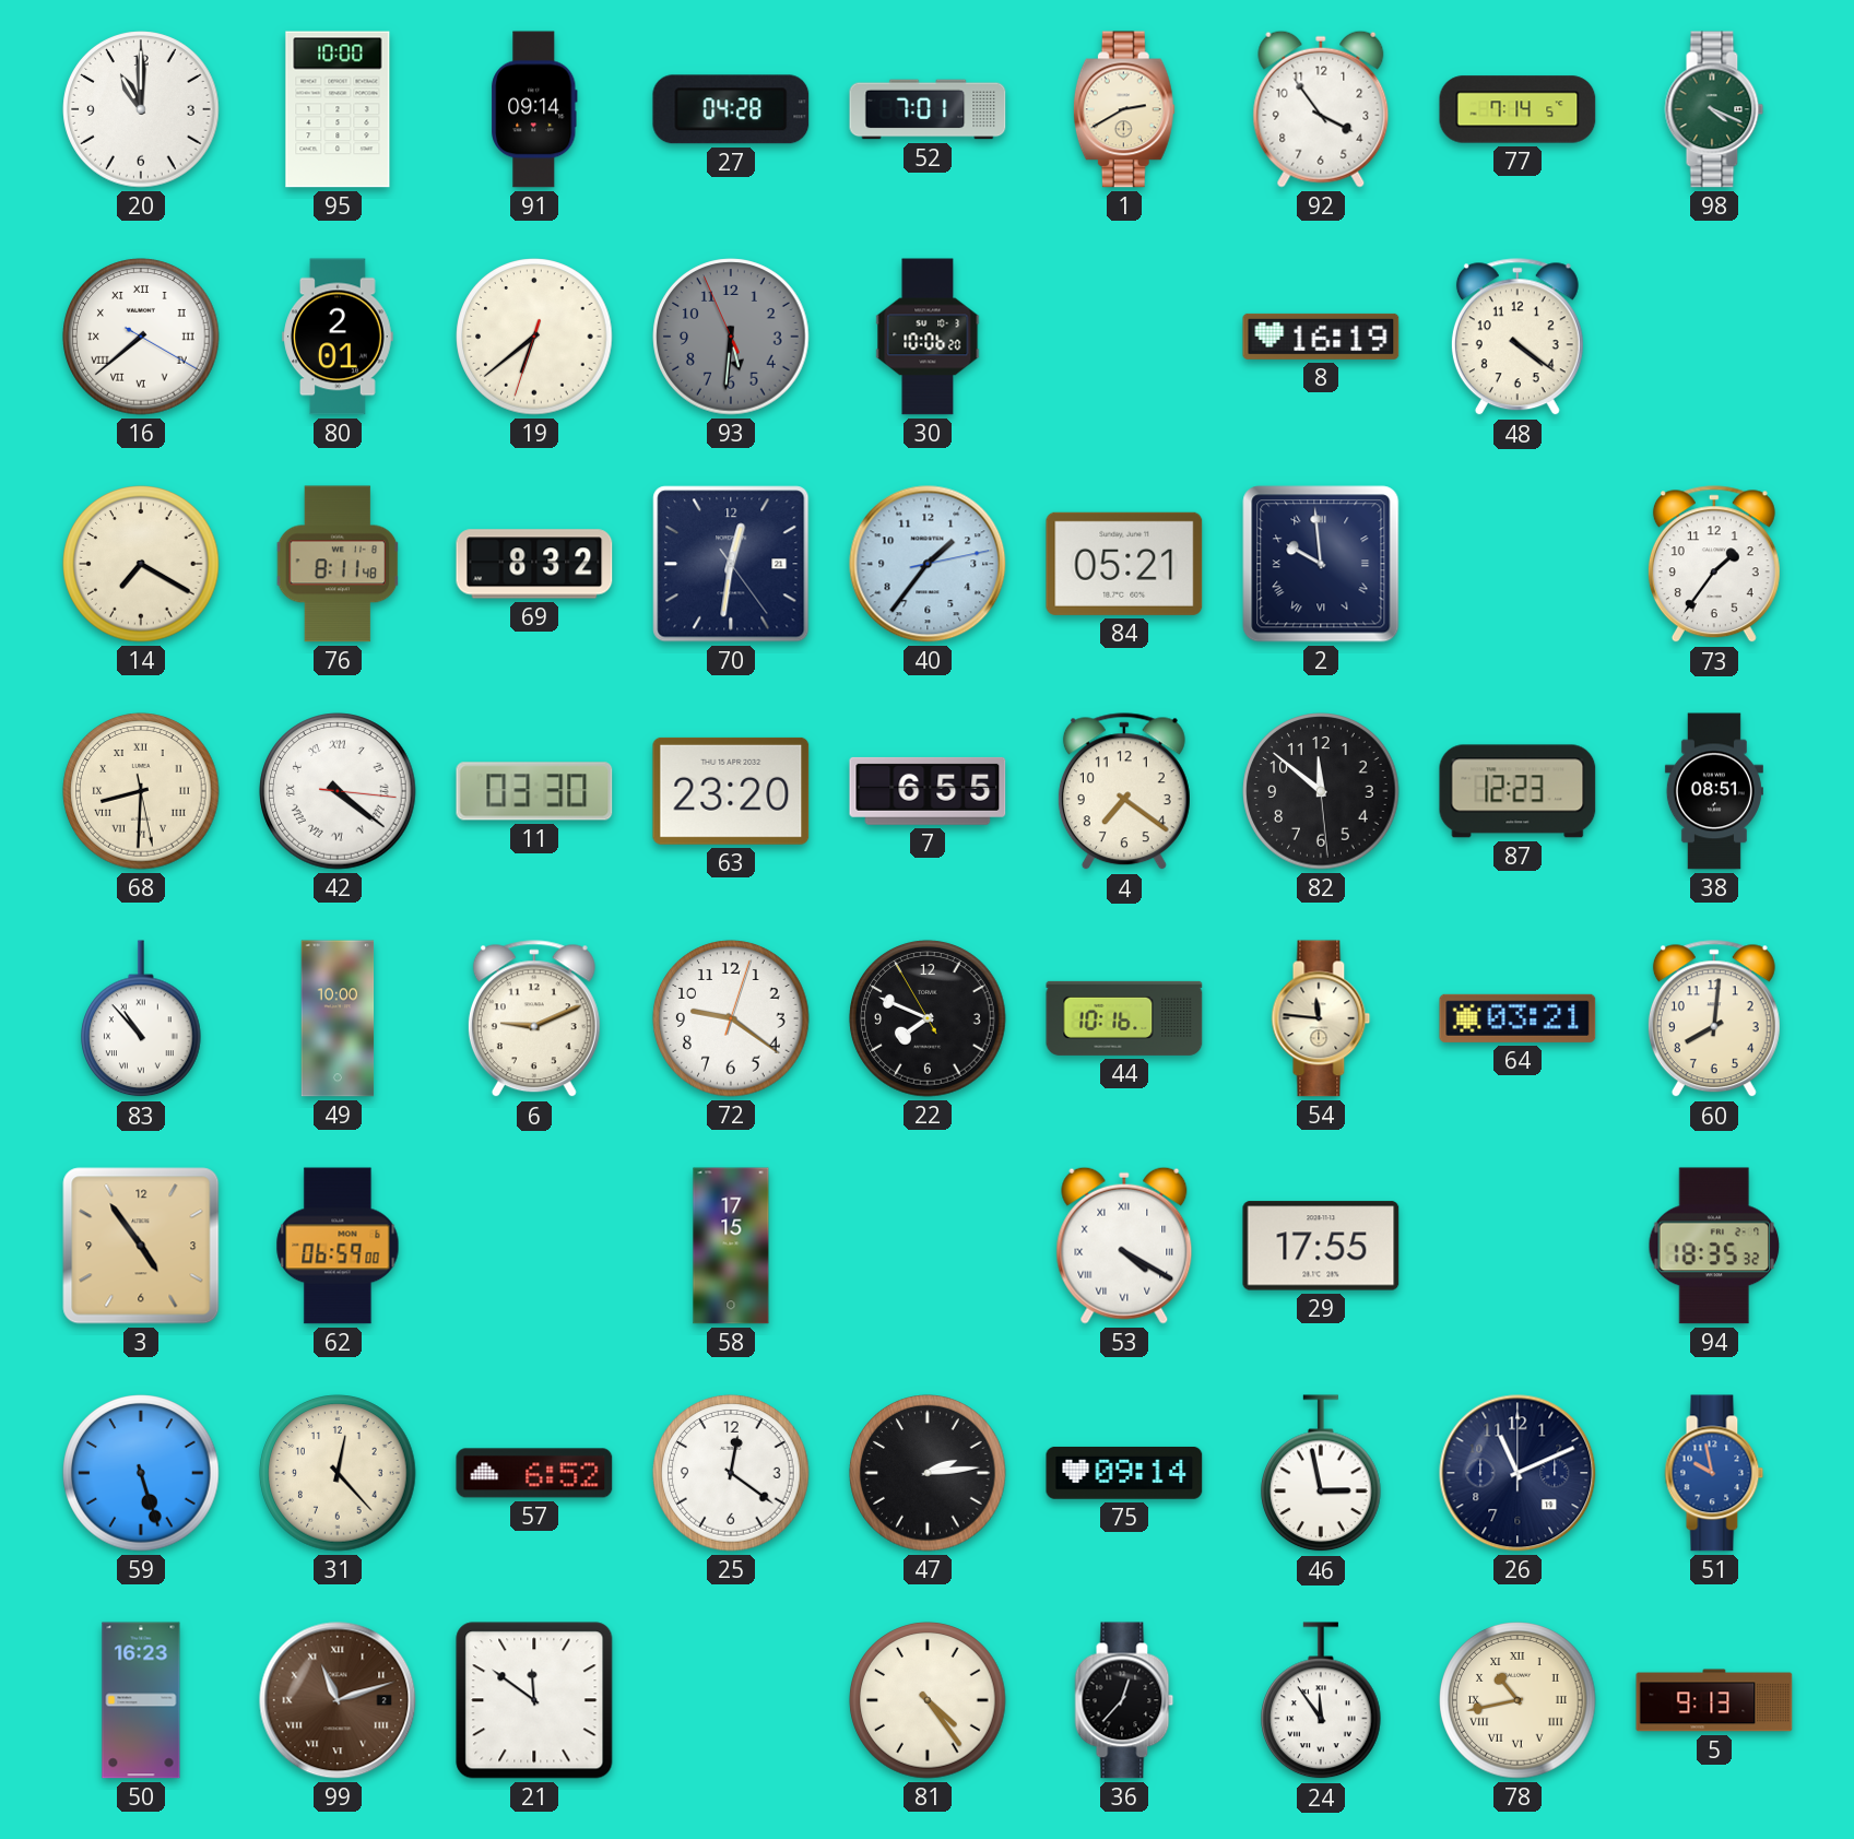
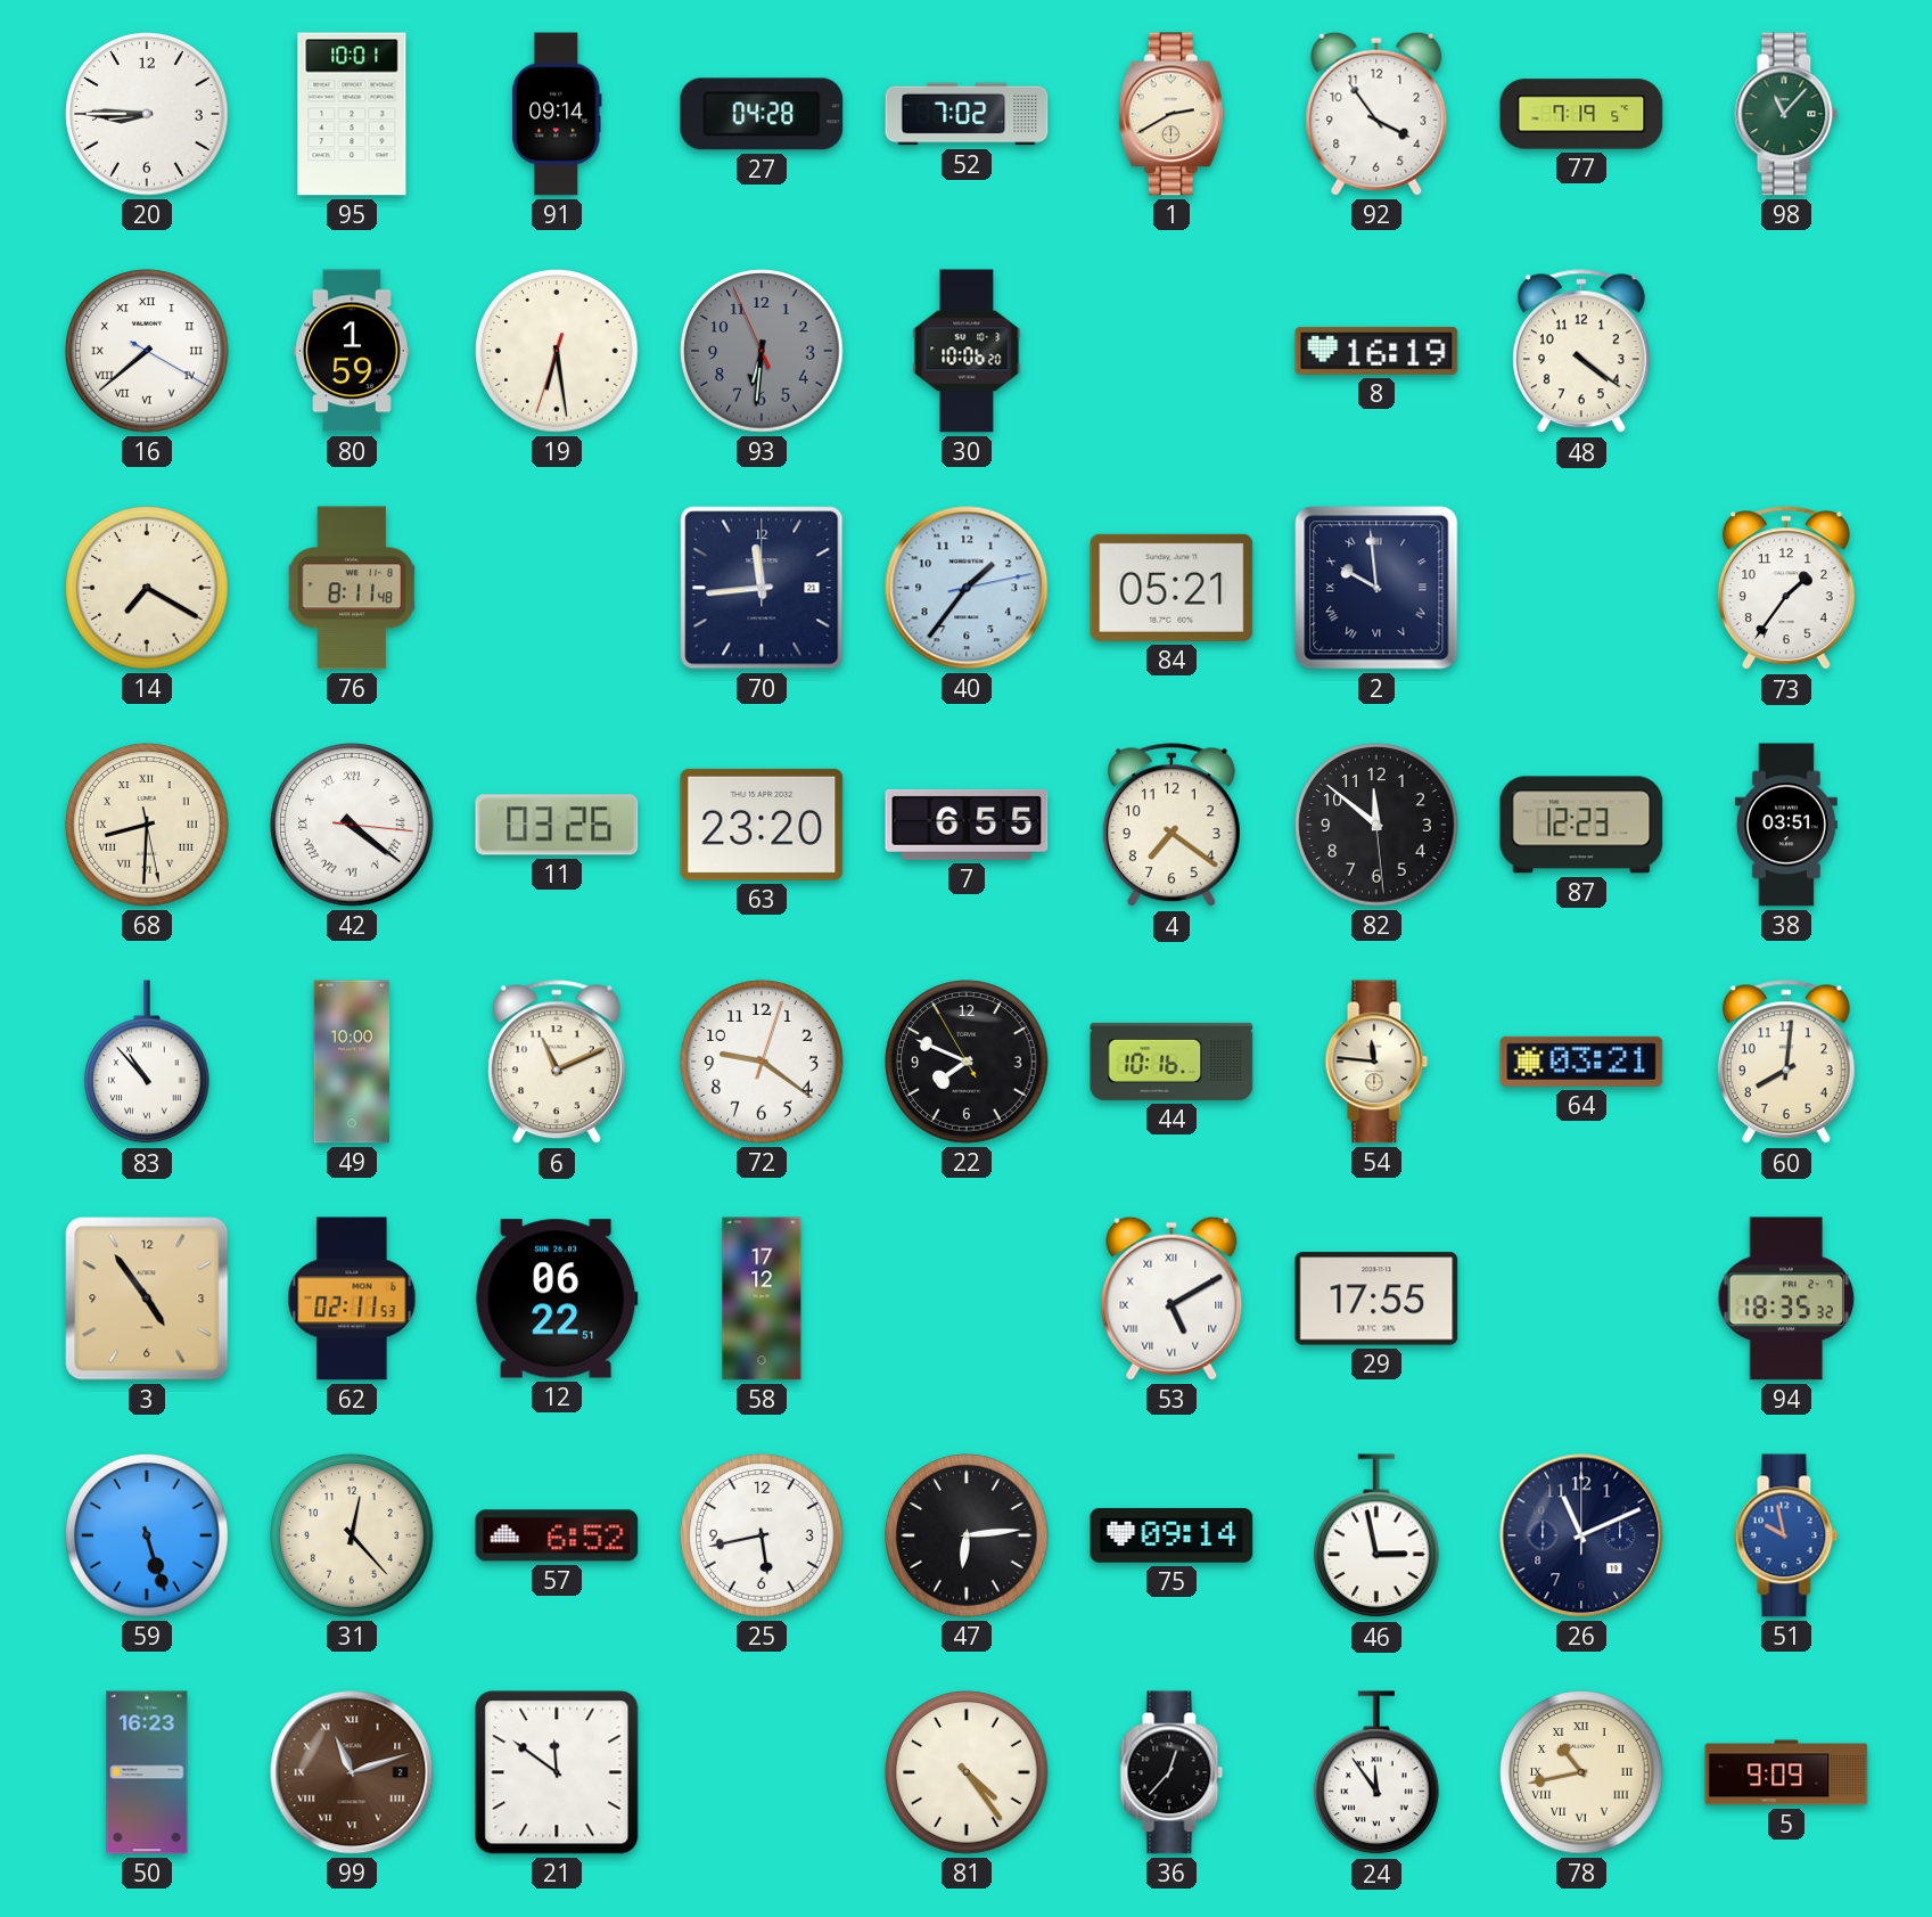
20: 11:00 -> 8:45
95: 10:00 -> 10:01
52: 7:01 -> 7:02
77: 7:14 -> 7:19
98: 4:19 -> 11:07
80: 2:01 -> 1:59
19: 6:38 -> 6:28
93: 5:30 -> 6:30
69: 8:32 -> none
70: 12:31 -> 11:44
11: 03:30 -> 03:26
38: 08:51 -> 03:51
6: 9:11 -> 11:11
62: 06:59 -> 02:11
12: none -> 06:22
58: 17:15 -> 17:12
53: 4:20 -> 5:10
25: 12:21 -> 5:43
47: 2:14 -> 6:14
5: 9:13 -> 9:09
